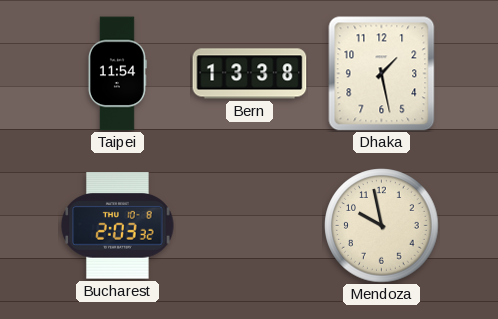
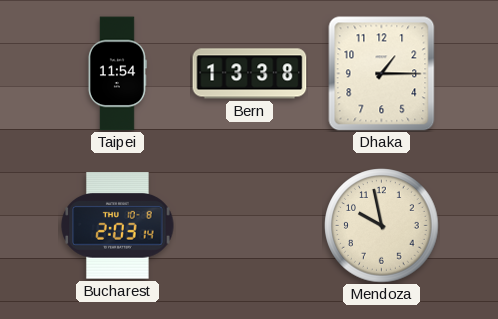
Dhaka: 1:28 -> 1:15
Bucharest: 2:03:32 -> 2:03:14
